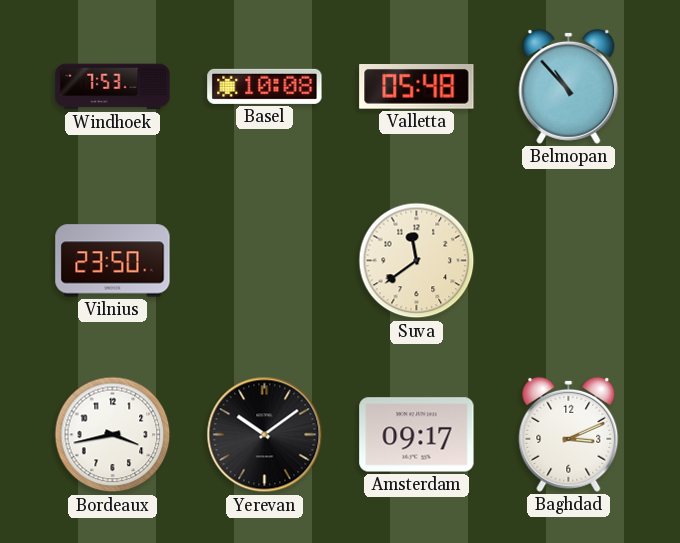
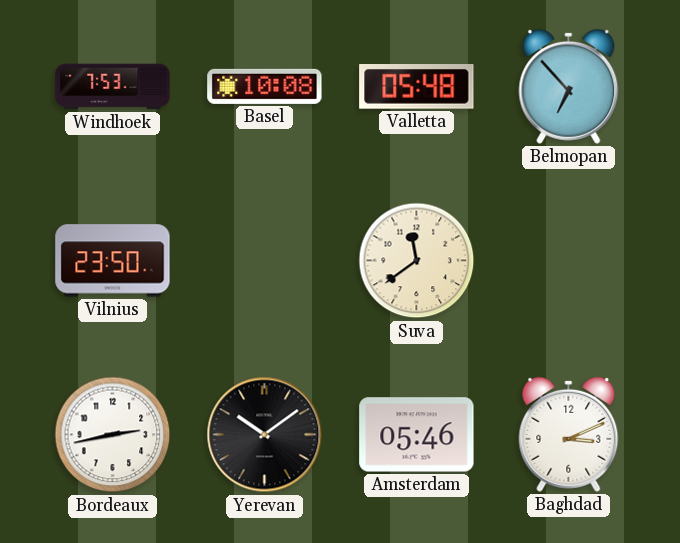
Belmopan: 10:53 -> 6:53
Bordeaux: 3:43 -> 2:43
Amsterdam: 09:17 -> 05:46
